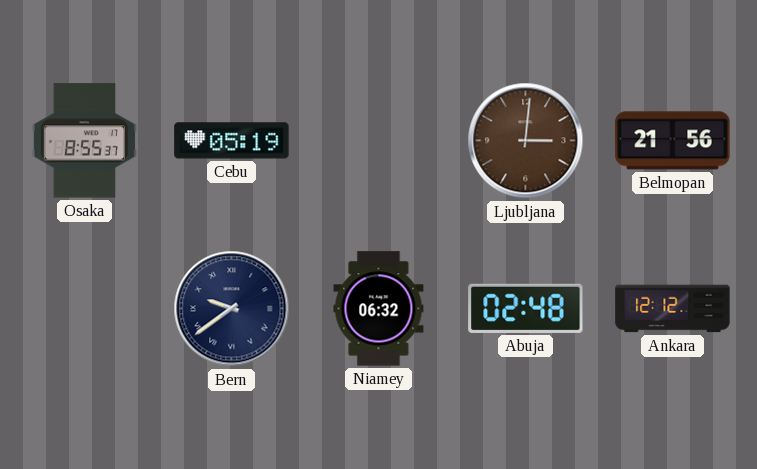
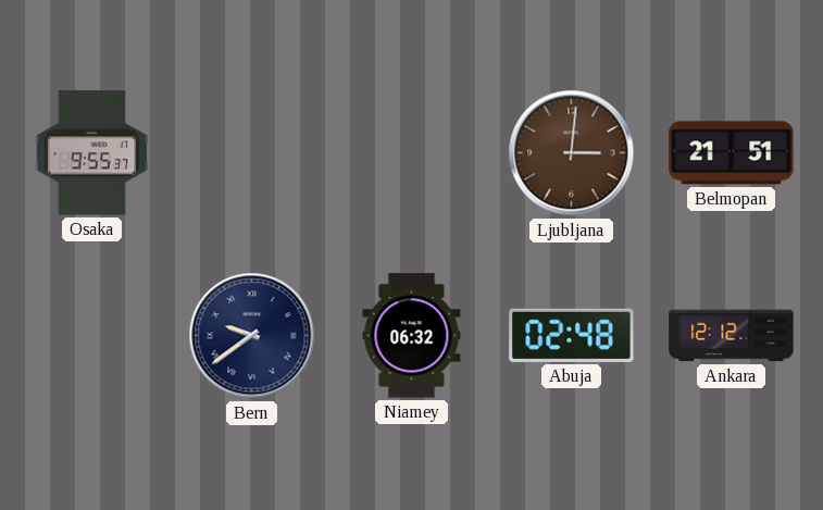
Osaka: 8:55 -> 9:55
Cebu: 05:19 -> none
Belmopan: 21:56 -> 21:51
